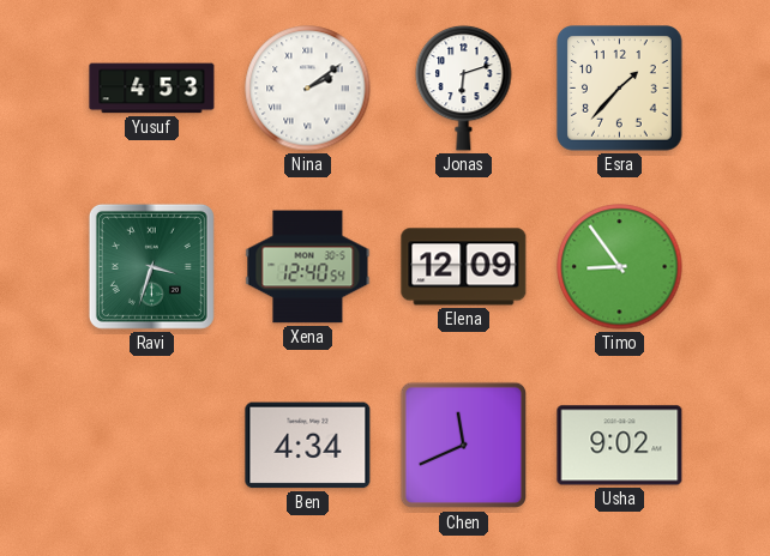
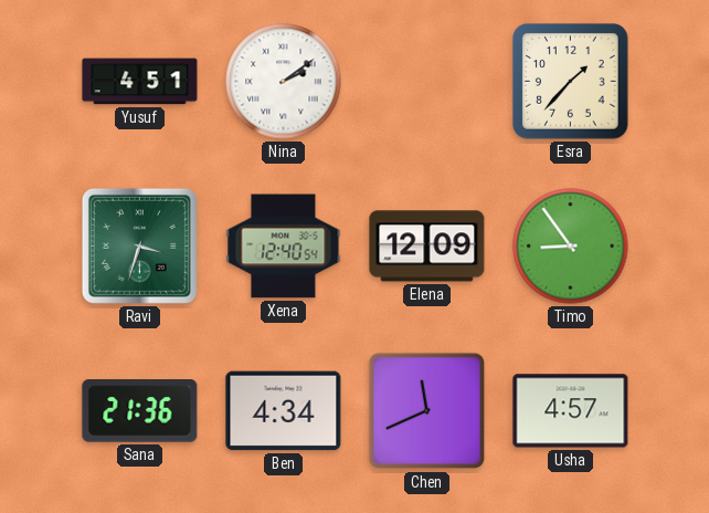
Yusuf: 4:53 -> 4:51
Jonas: 6:12 -> none
Sana: none -> 21:36
Usha: 9:02 -> 4:57
